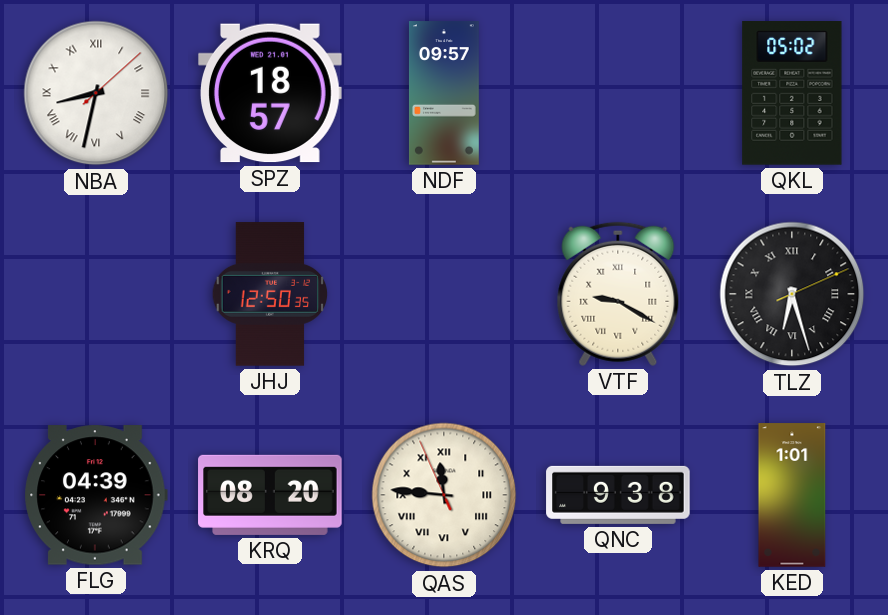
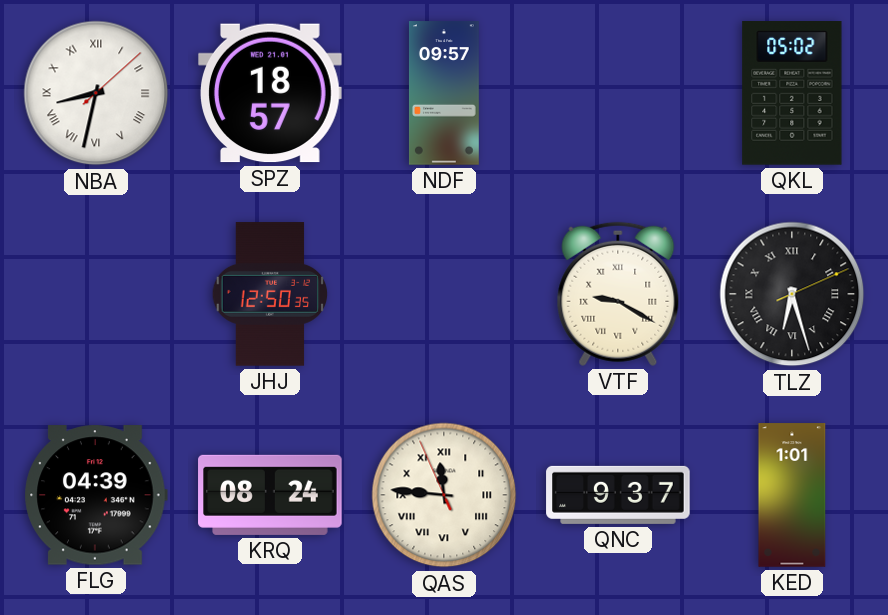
KRQ: 08:20 -> 08:24
QNC: 9:38 -> 9:37
